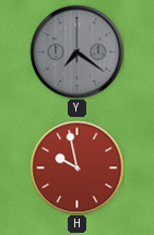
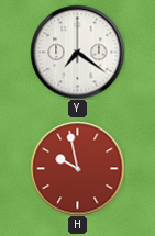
Y dial: grey -> white
